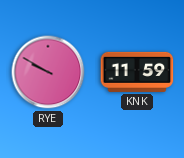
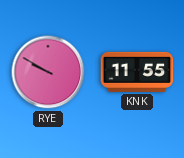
KNK: 11:59 -> 11:55
